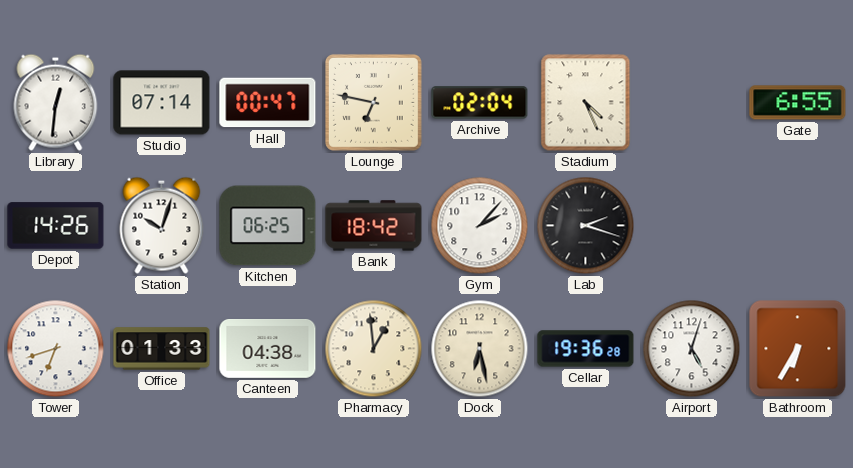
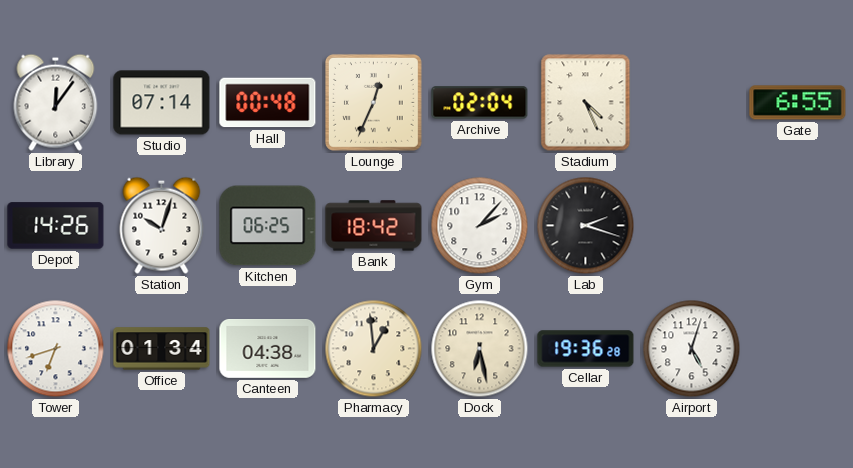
Library: 12:31 -> 12:06
Hall: 00:47 -> 00:48
Lounge: 6:47 -> 12:34
Office: 01:33 -> 01:34
Bathroom: 6:35 -> none
